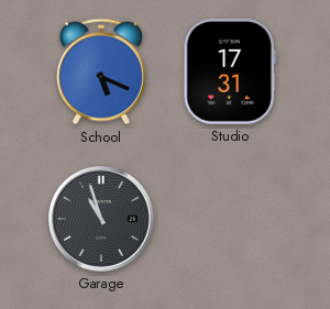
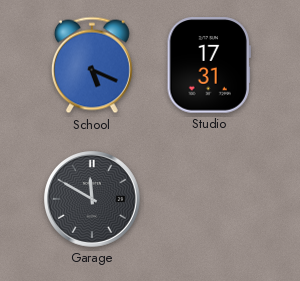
Garage: 10:57 -> 11:50
